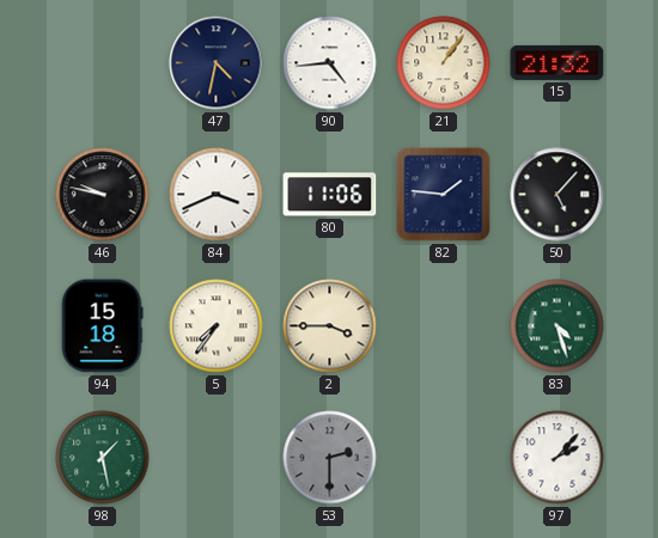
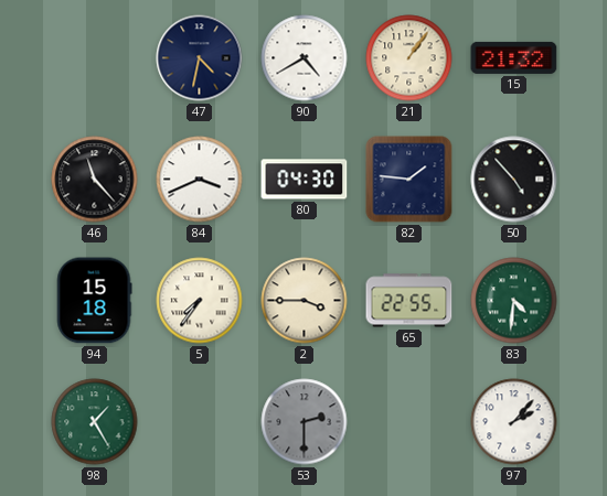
90: 4:44 -> 4:40
46: 9:47 -> 11:23
80: 11:06 -> 04:30
50: 5:07 -> 4:53
65: none -> 22:55
83: 4:27 -> 4:31
98: 1:28 -> 1:25
